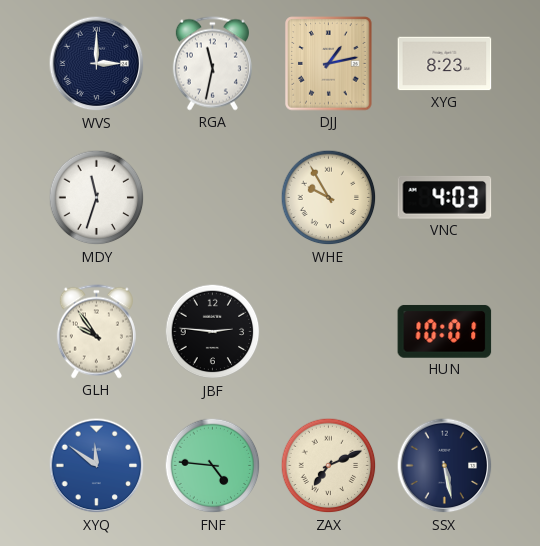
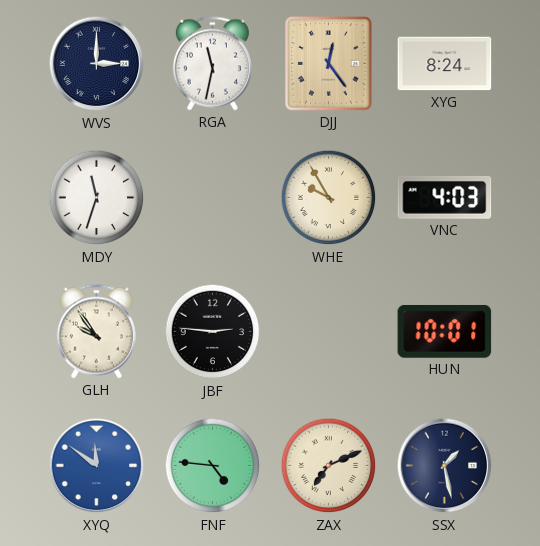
DJJ: 1:13 -> 12:24
XYG: 8:23 -> 8:24
SSX: 5:28 -> 1:28
